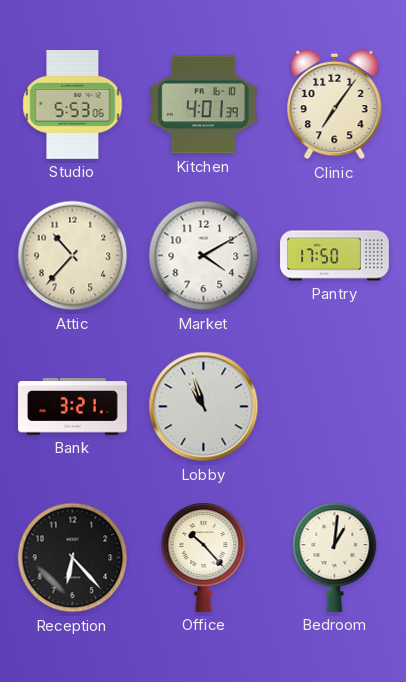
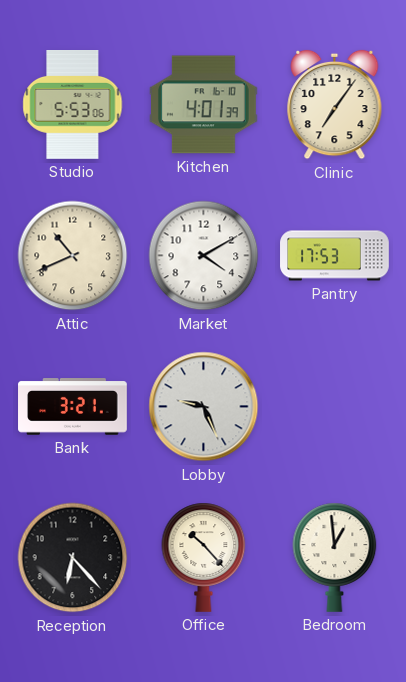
Attic: 10:37 -> 10:41
Pantry: 17:50 -> 17:53
Lobby: 10:57 -> 9:26
Bedroom: 1:01 -> 12:59
